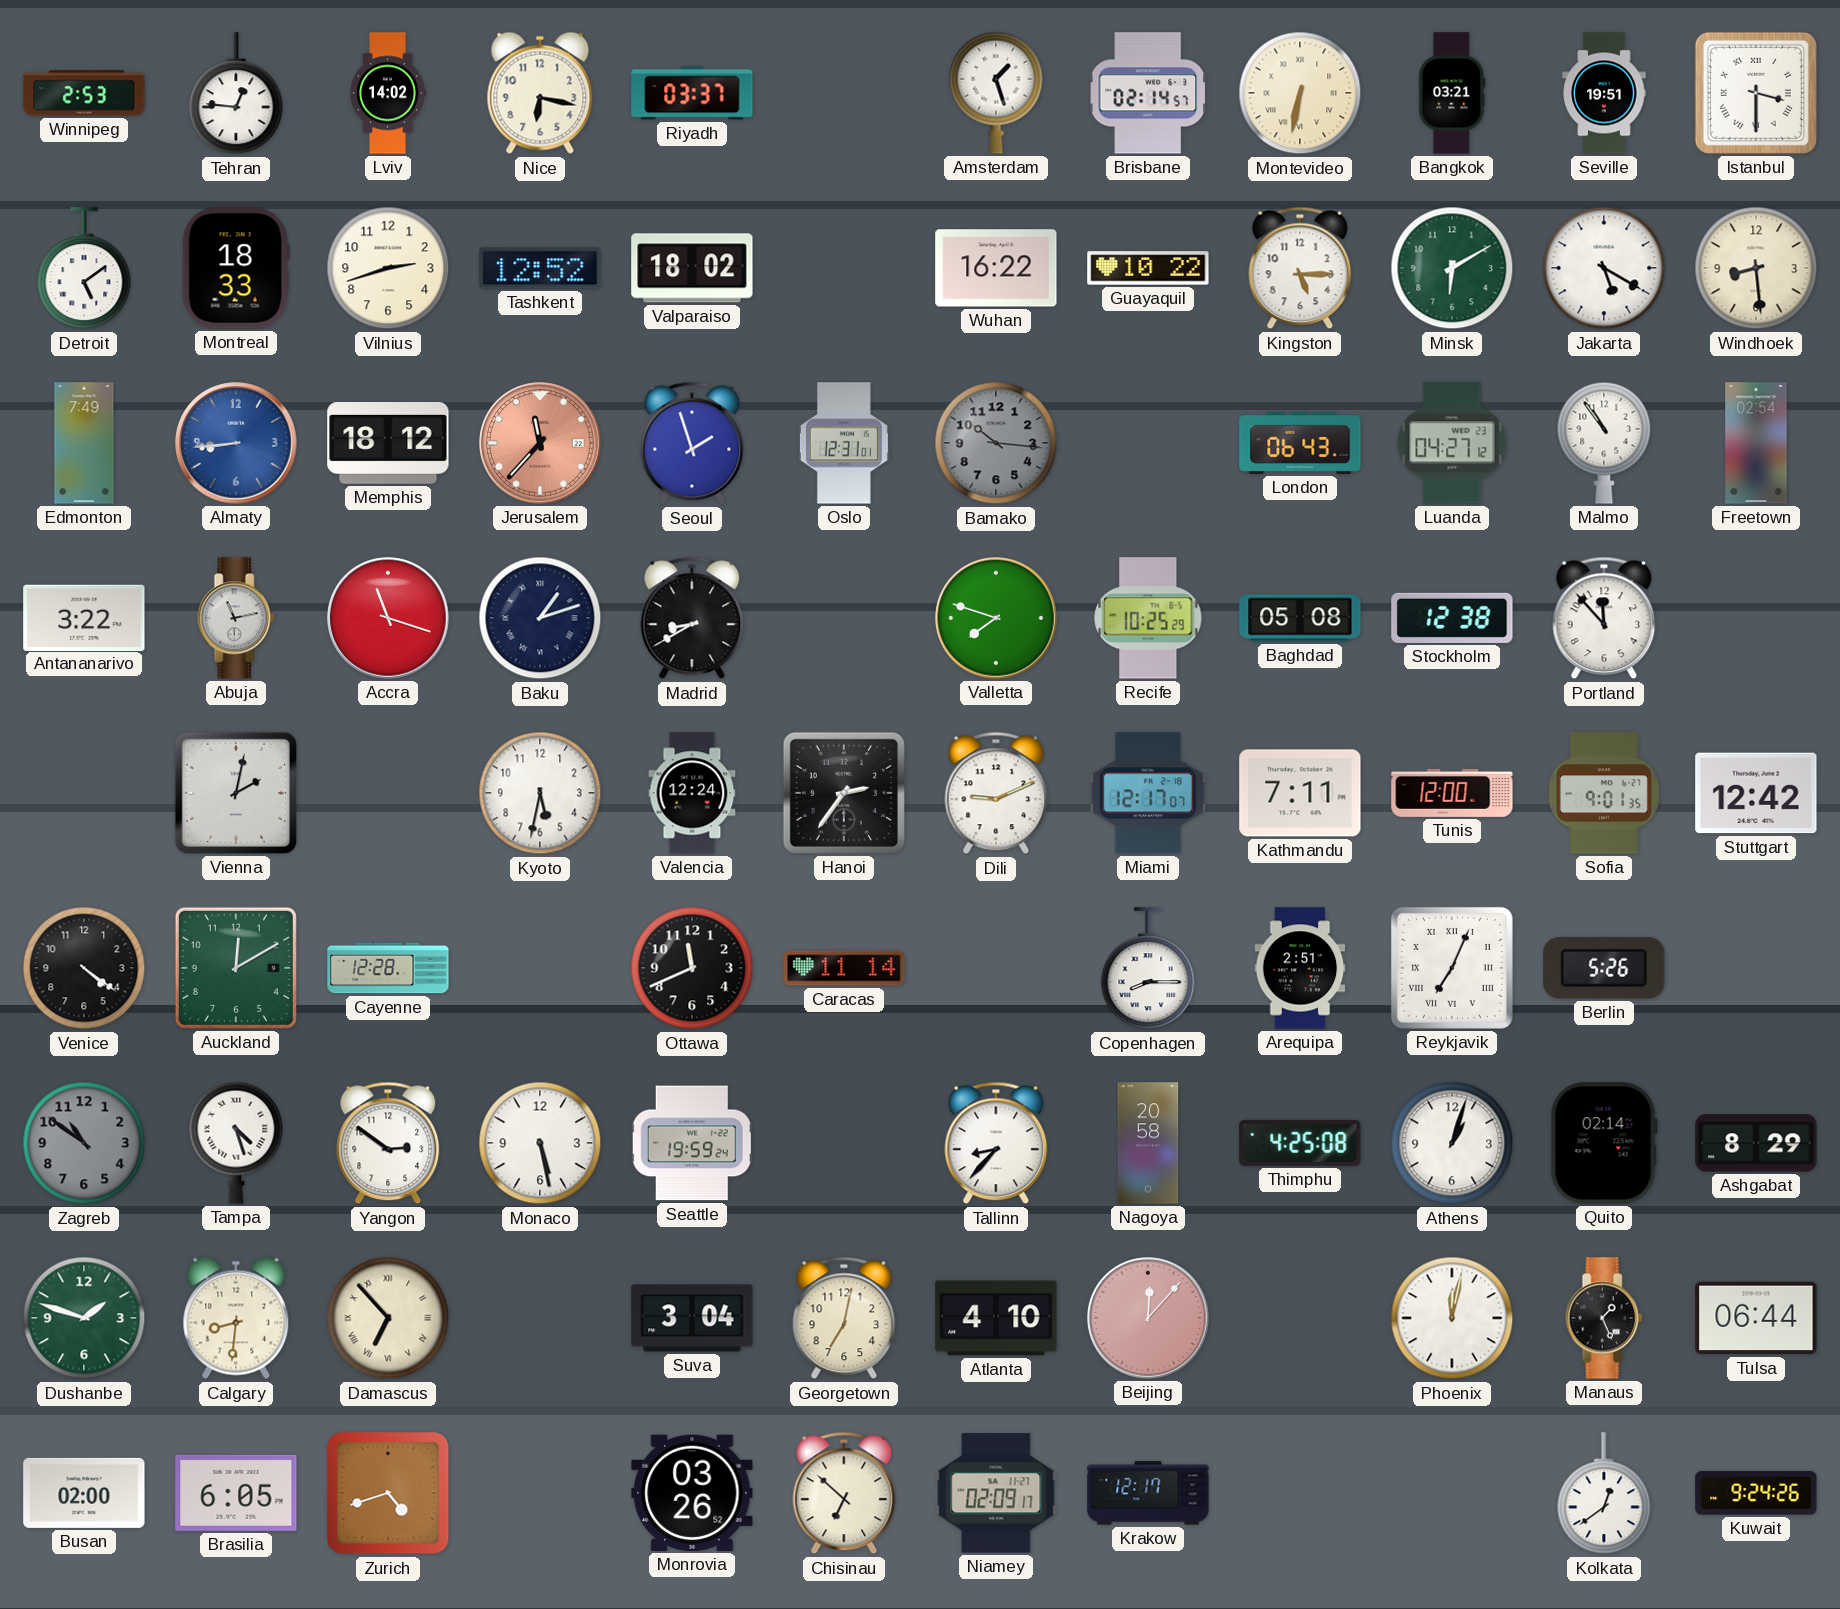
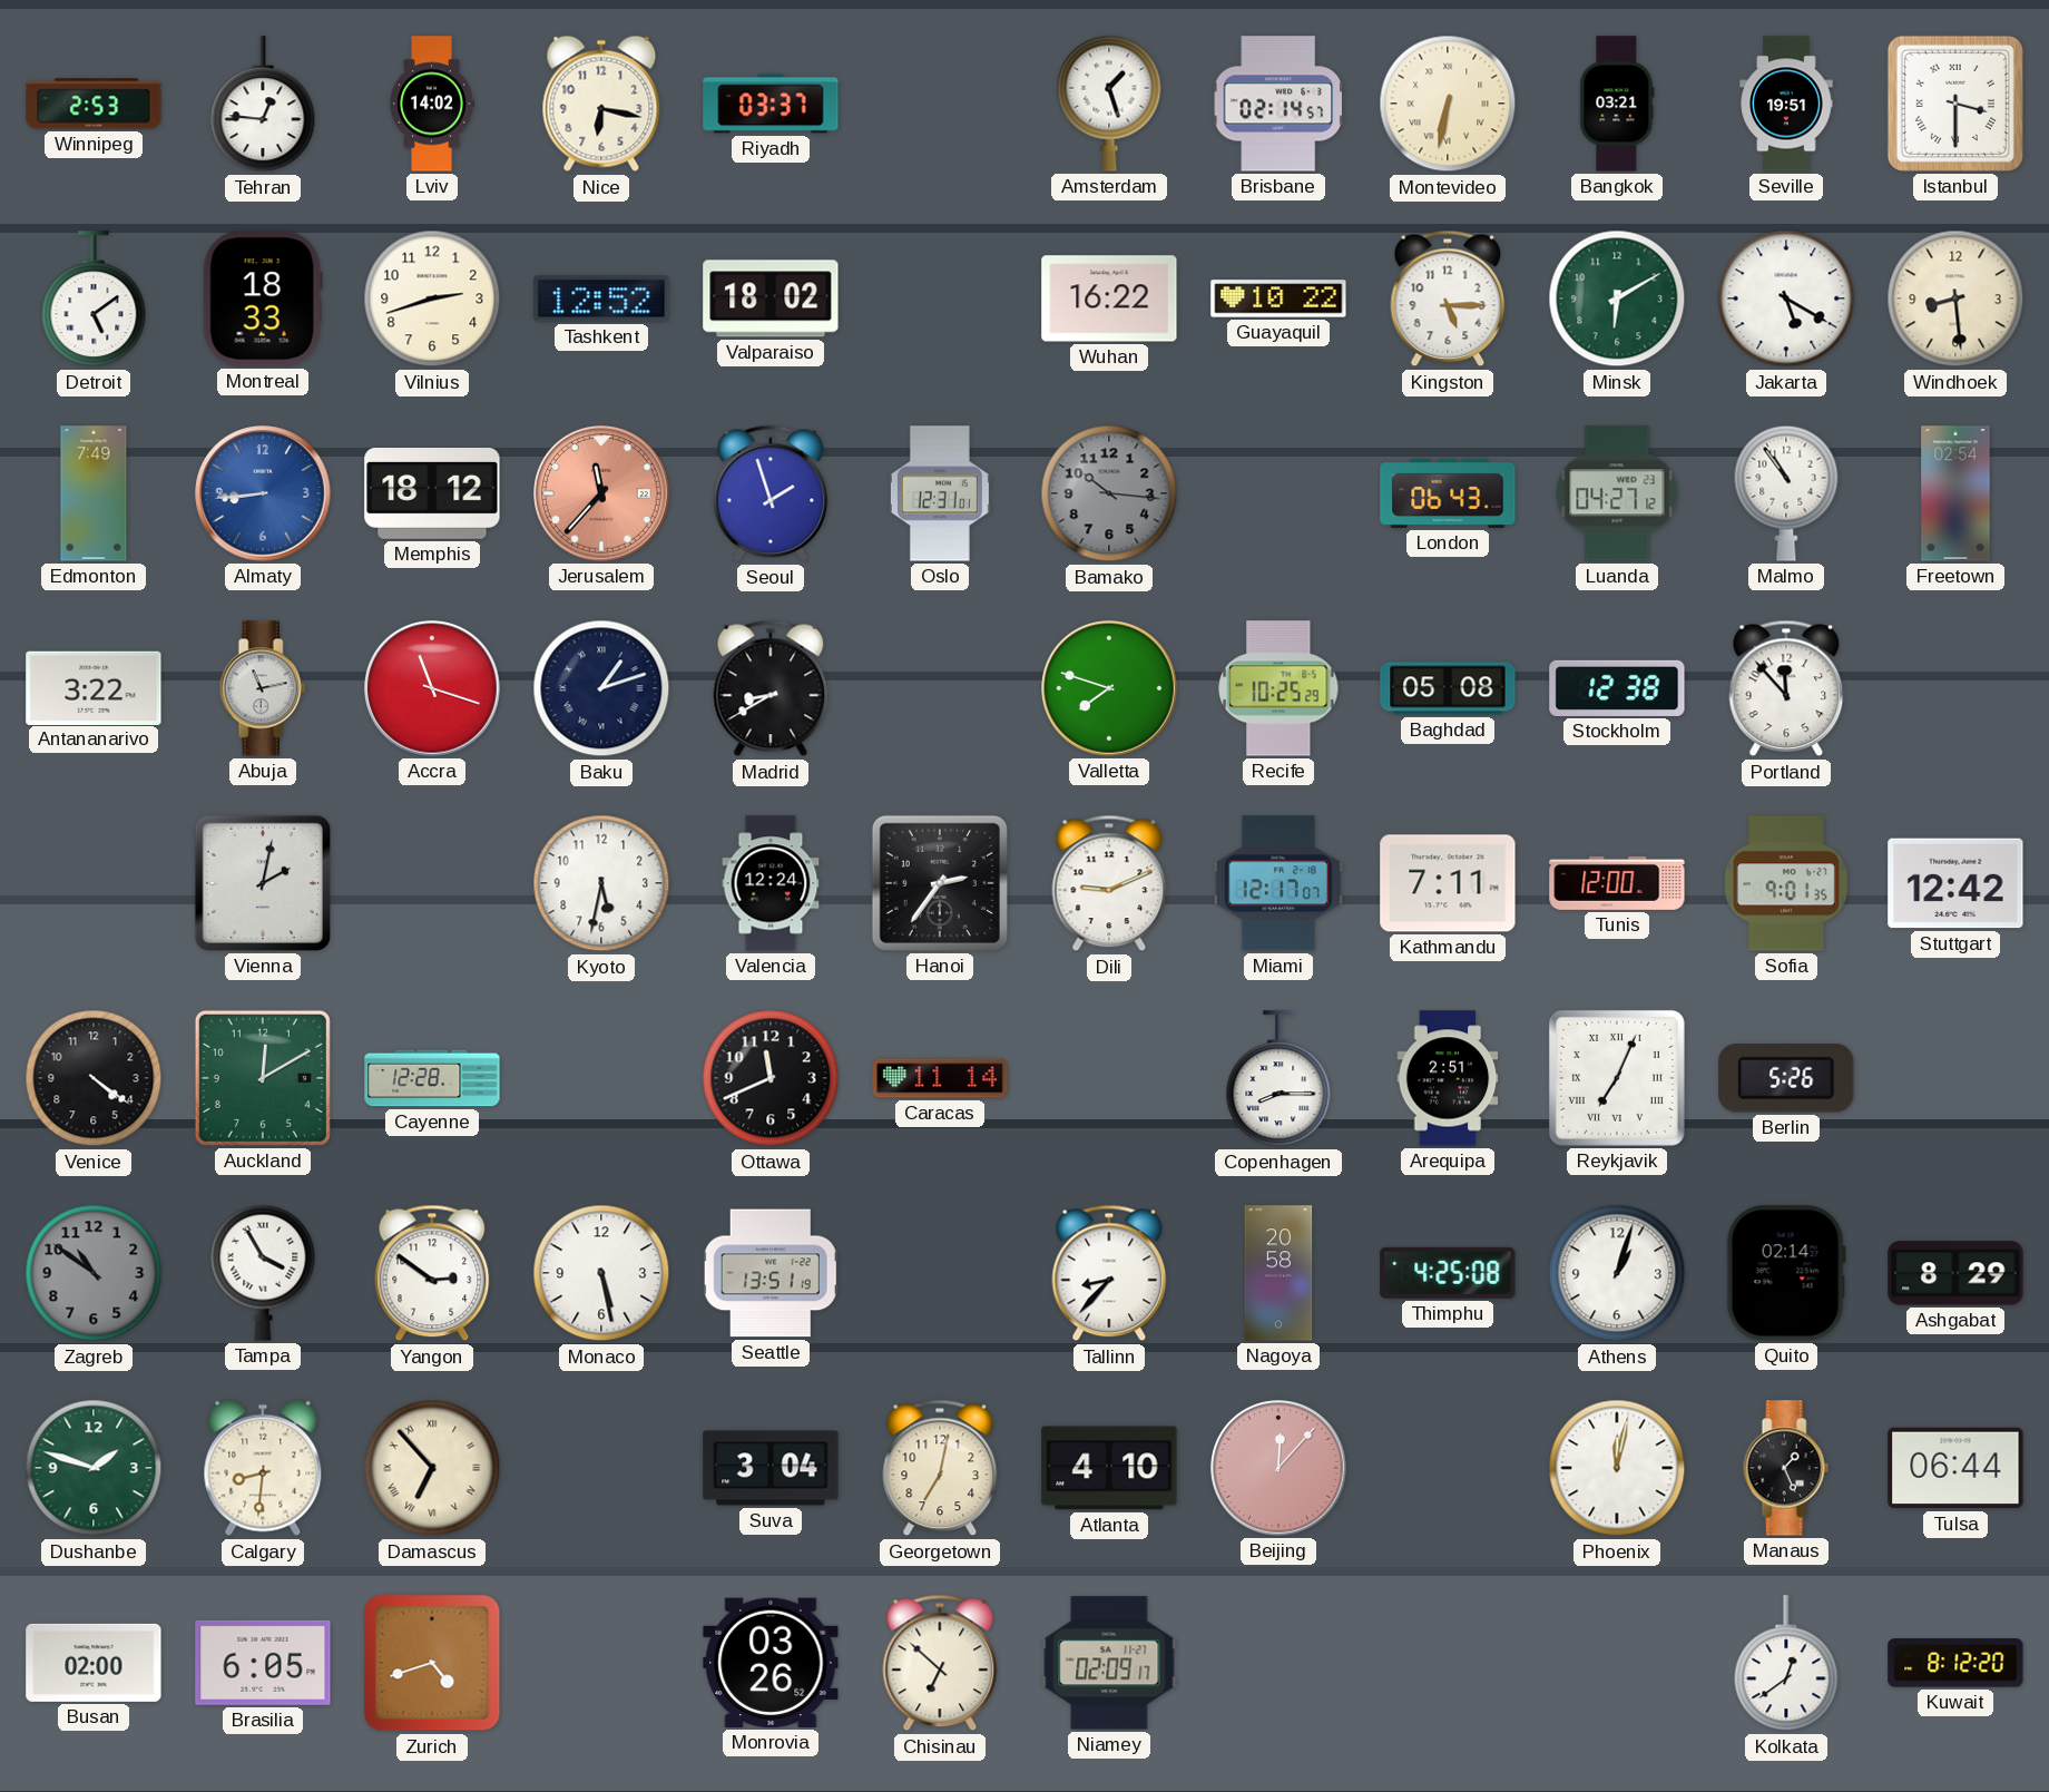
Tampa: 4:27 -> 3:55
Seattle: 19:59 -> 13:51
Krakow: 12:17 -> none
Kuwait: 9:24 -> 8:12
